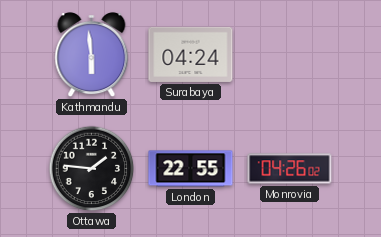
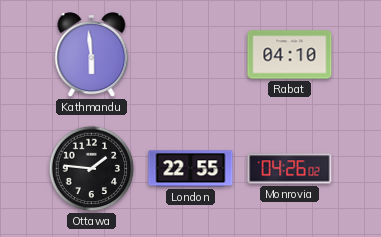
Surabaya: 04:24 -> none
Rabat: none -> 04:10
